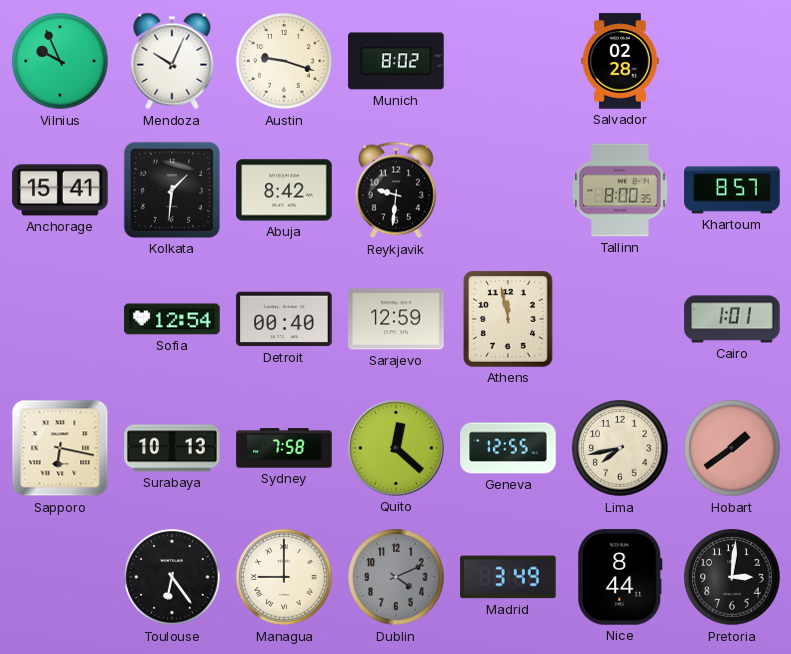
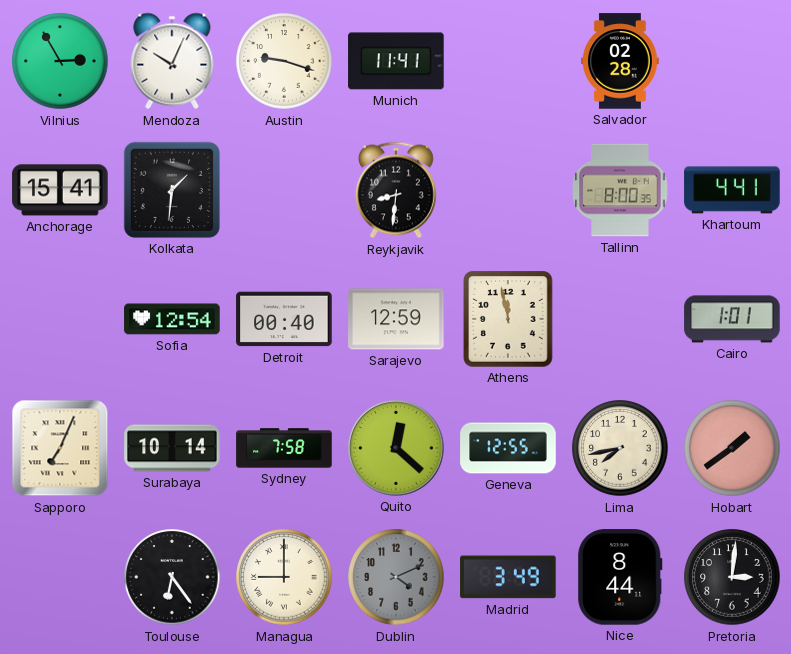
Vilnius: 9:56 -> 2:55
Munich: 8:02 -> 11:41
Abuja: 8:42 -> none
Reykjavik: 9:31 -> 8:31
Khartoum: 8:57 -> 4:41
Sapporo: 6:17 -> 7:04
Surabaya: 10:13 -> 10:14
